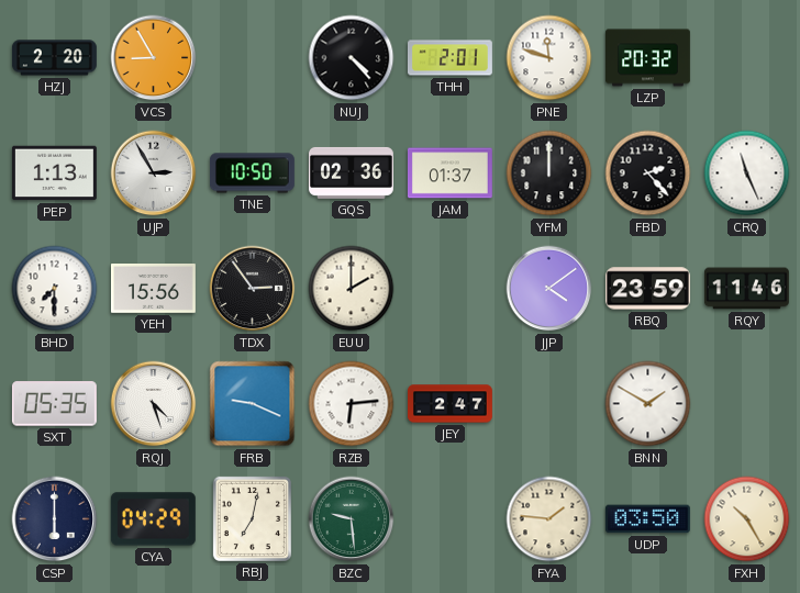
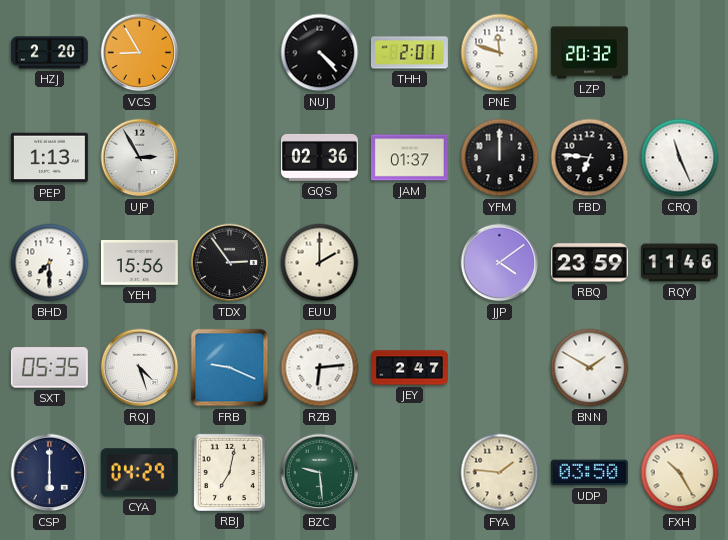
TNE: 10:50 -> none
FBD: 2:23 -> 6:46
